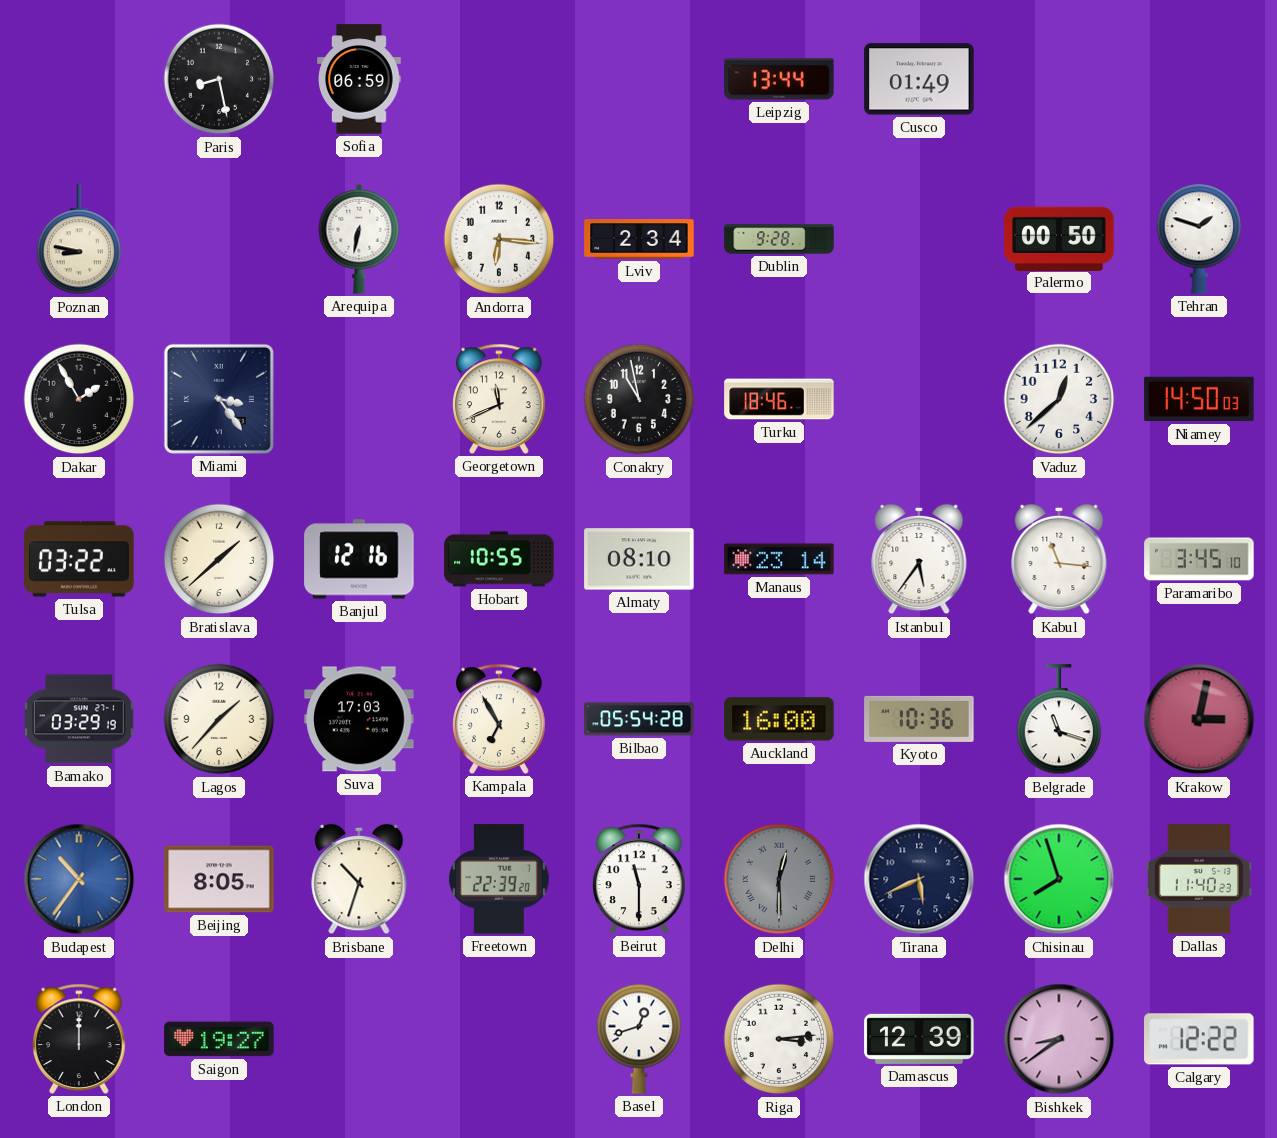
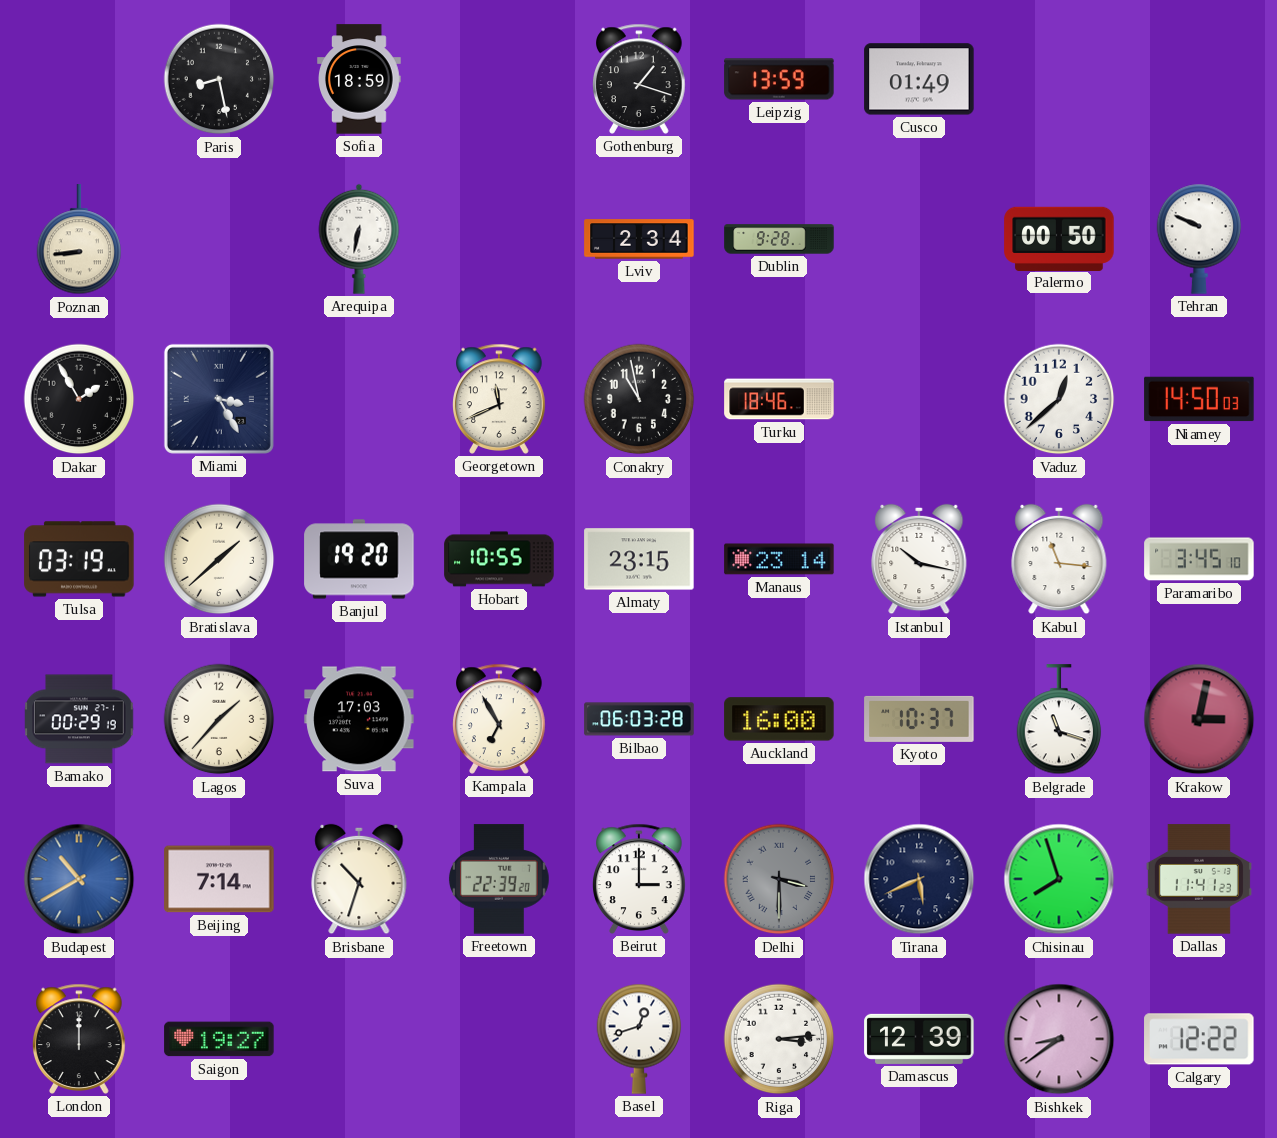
Sofia: 06:59 -> 18:59
Gothenburg: none -> 1:18
Leipzig: 13:44 -> 13:59
Poznan: 8:47 -> 8:44
Andorra: 6:16 -> none
Tehran: 1:48 -> 9:49
Miami: 3:24 -> 3:25
Tulsa: 03:22 -> 03:19
Banjul: 12:16 -> 19:20
Almaty: 08:10 -> 23:15
Istanbul: 5:36 -> 10:17
Bamako: 03:29 -> 00:29
Bilbao: 05:54 -> 06:03
Kyoto: 10:36 -> 10:37
Budapest: 10:36 -> 10:40
Beijing: 8:05 -> 7:14
Beirut: 11:30 -> 3:00
Delhi: 12:30 -> 3:30
Dallas: 11:40 -> 11:41
